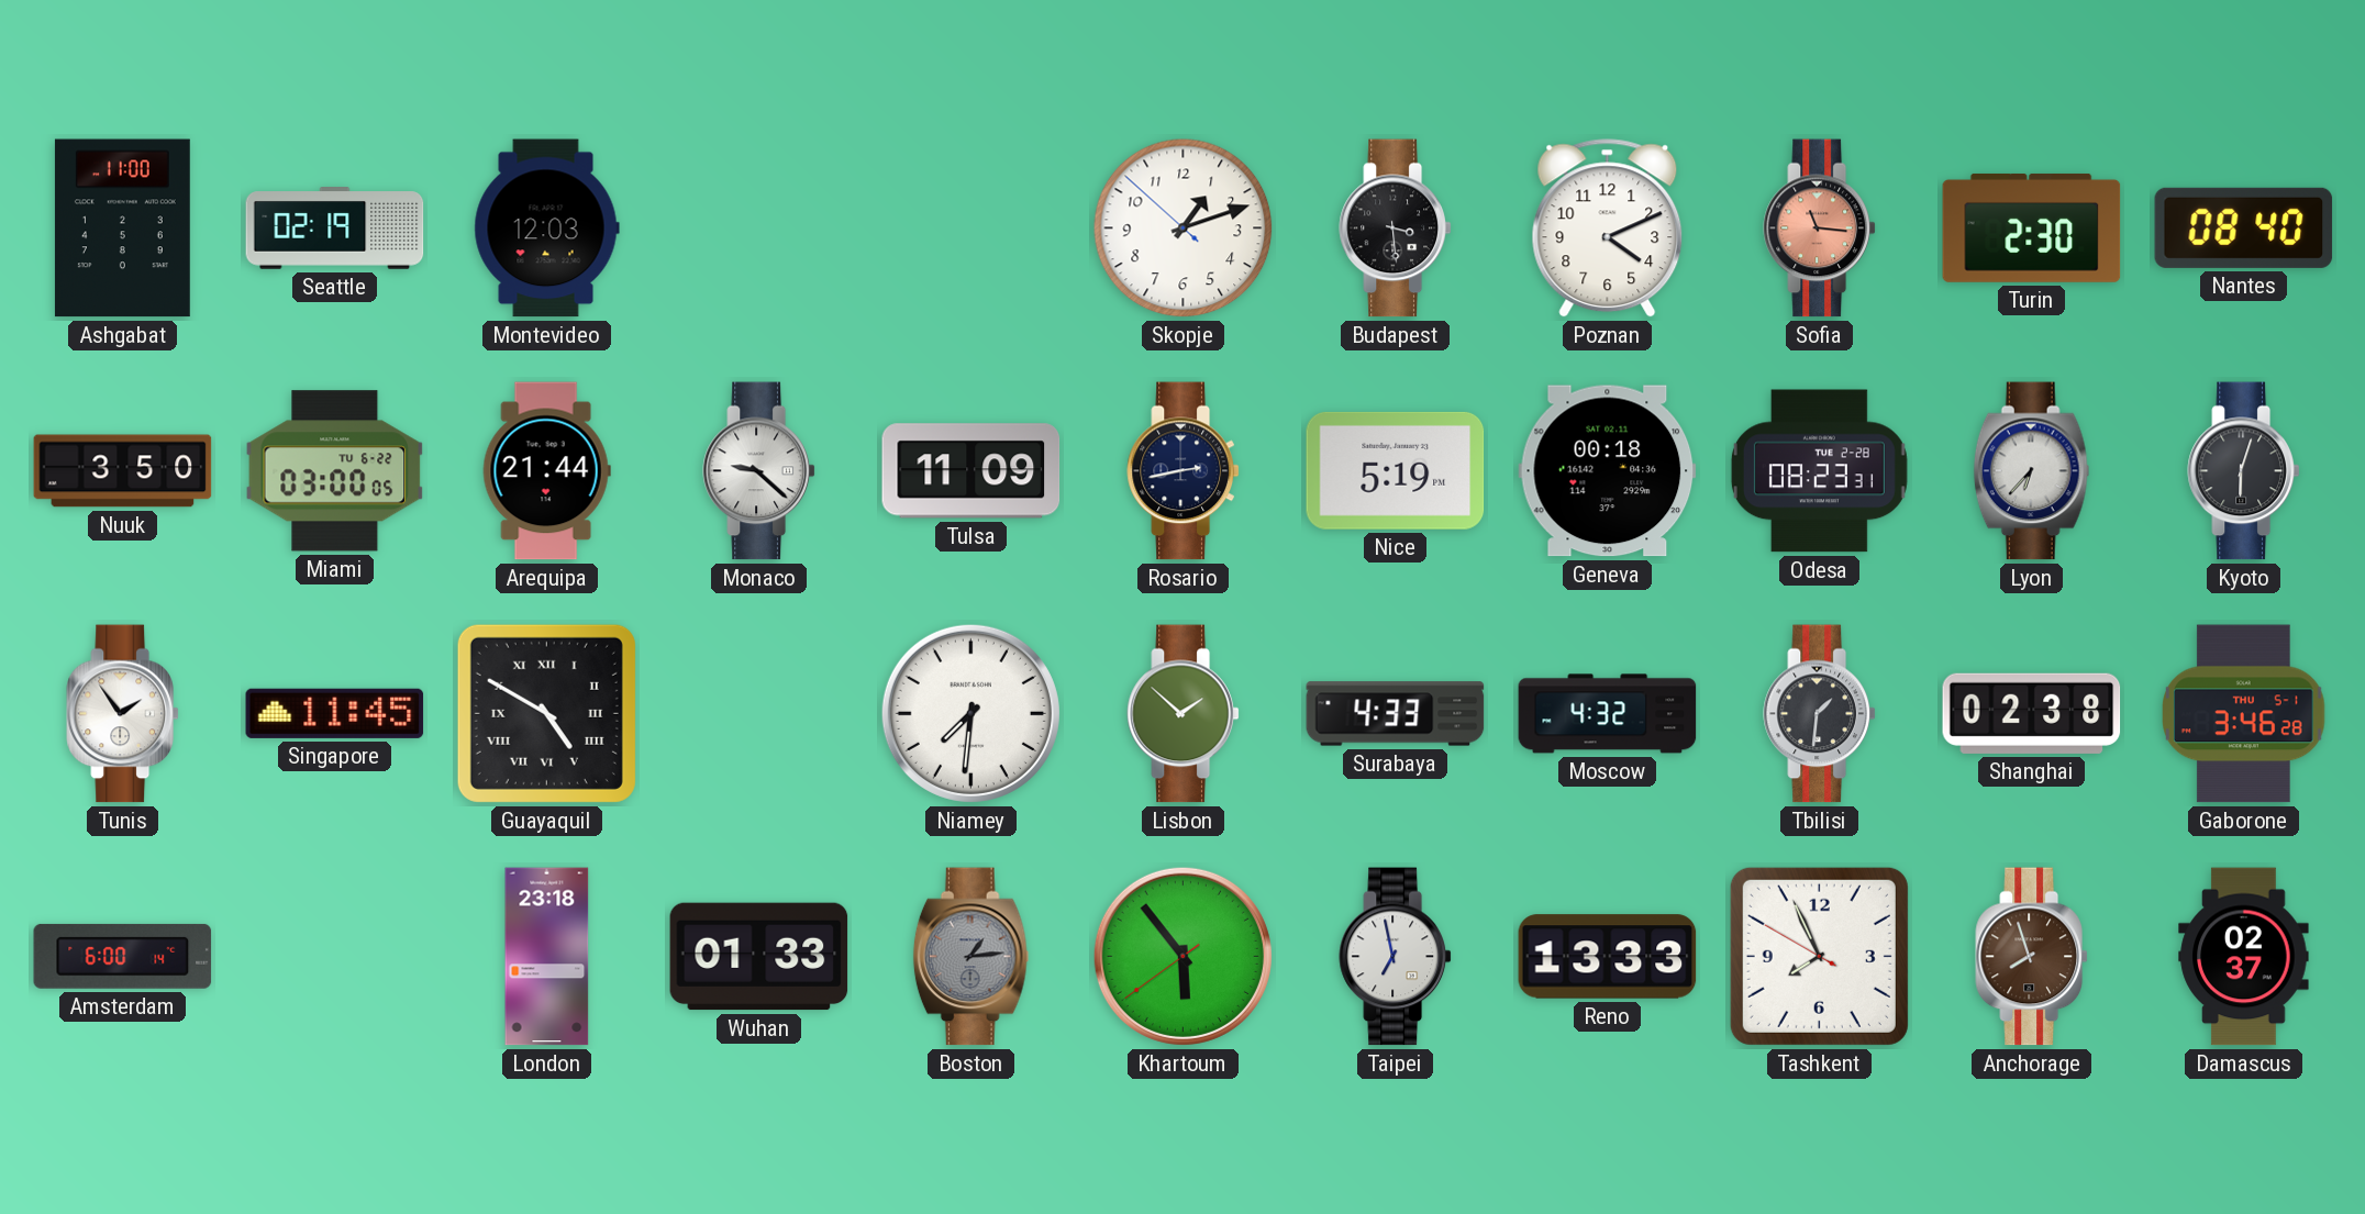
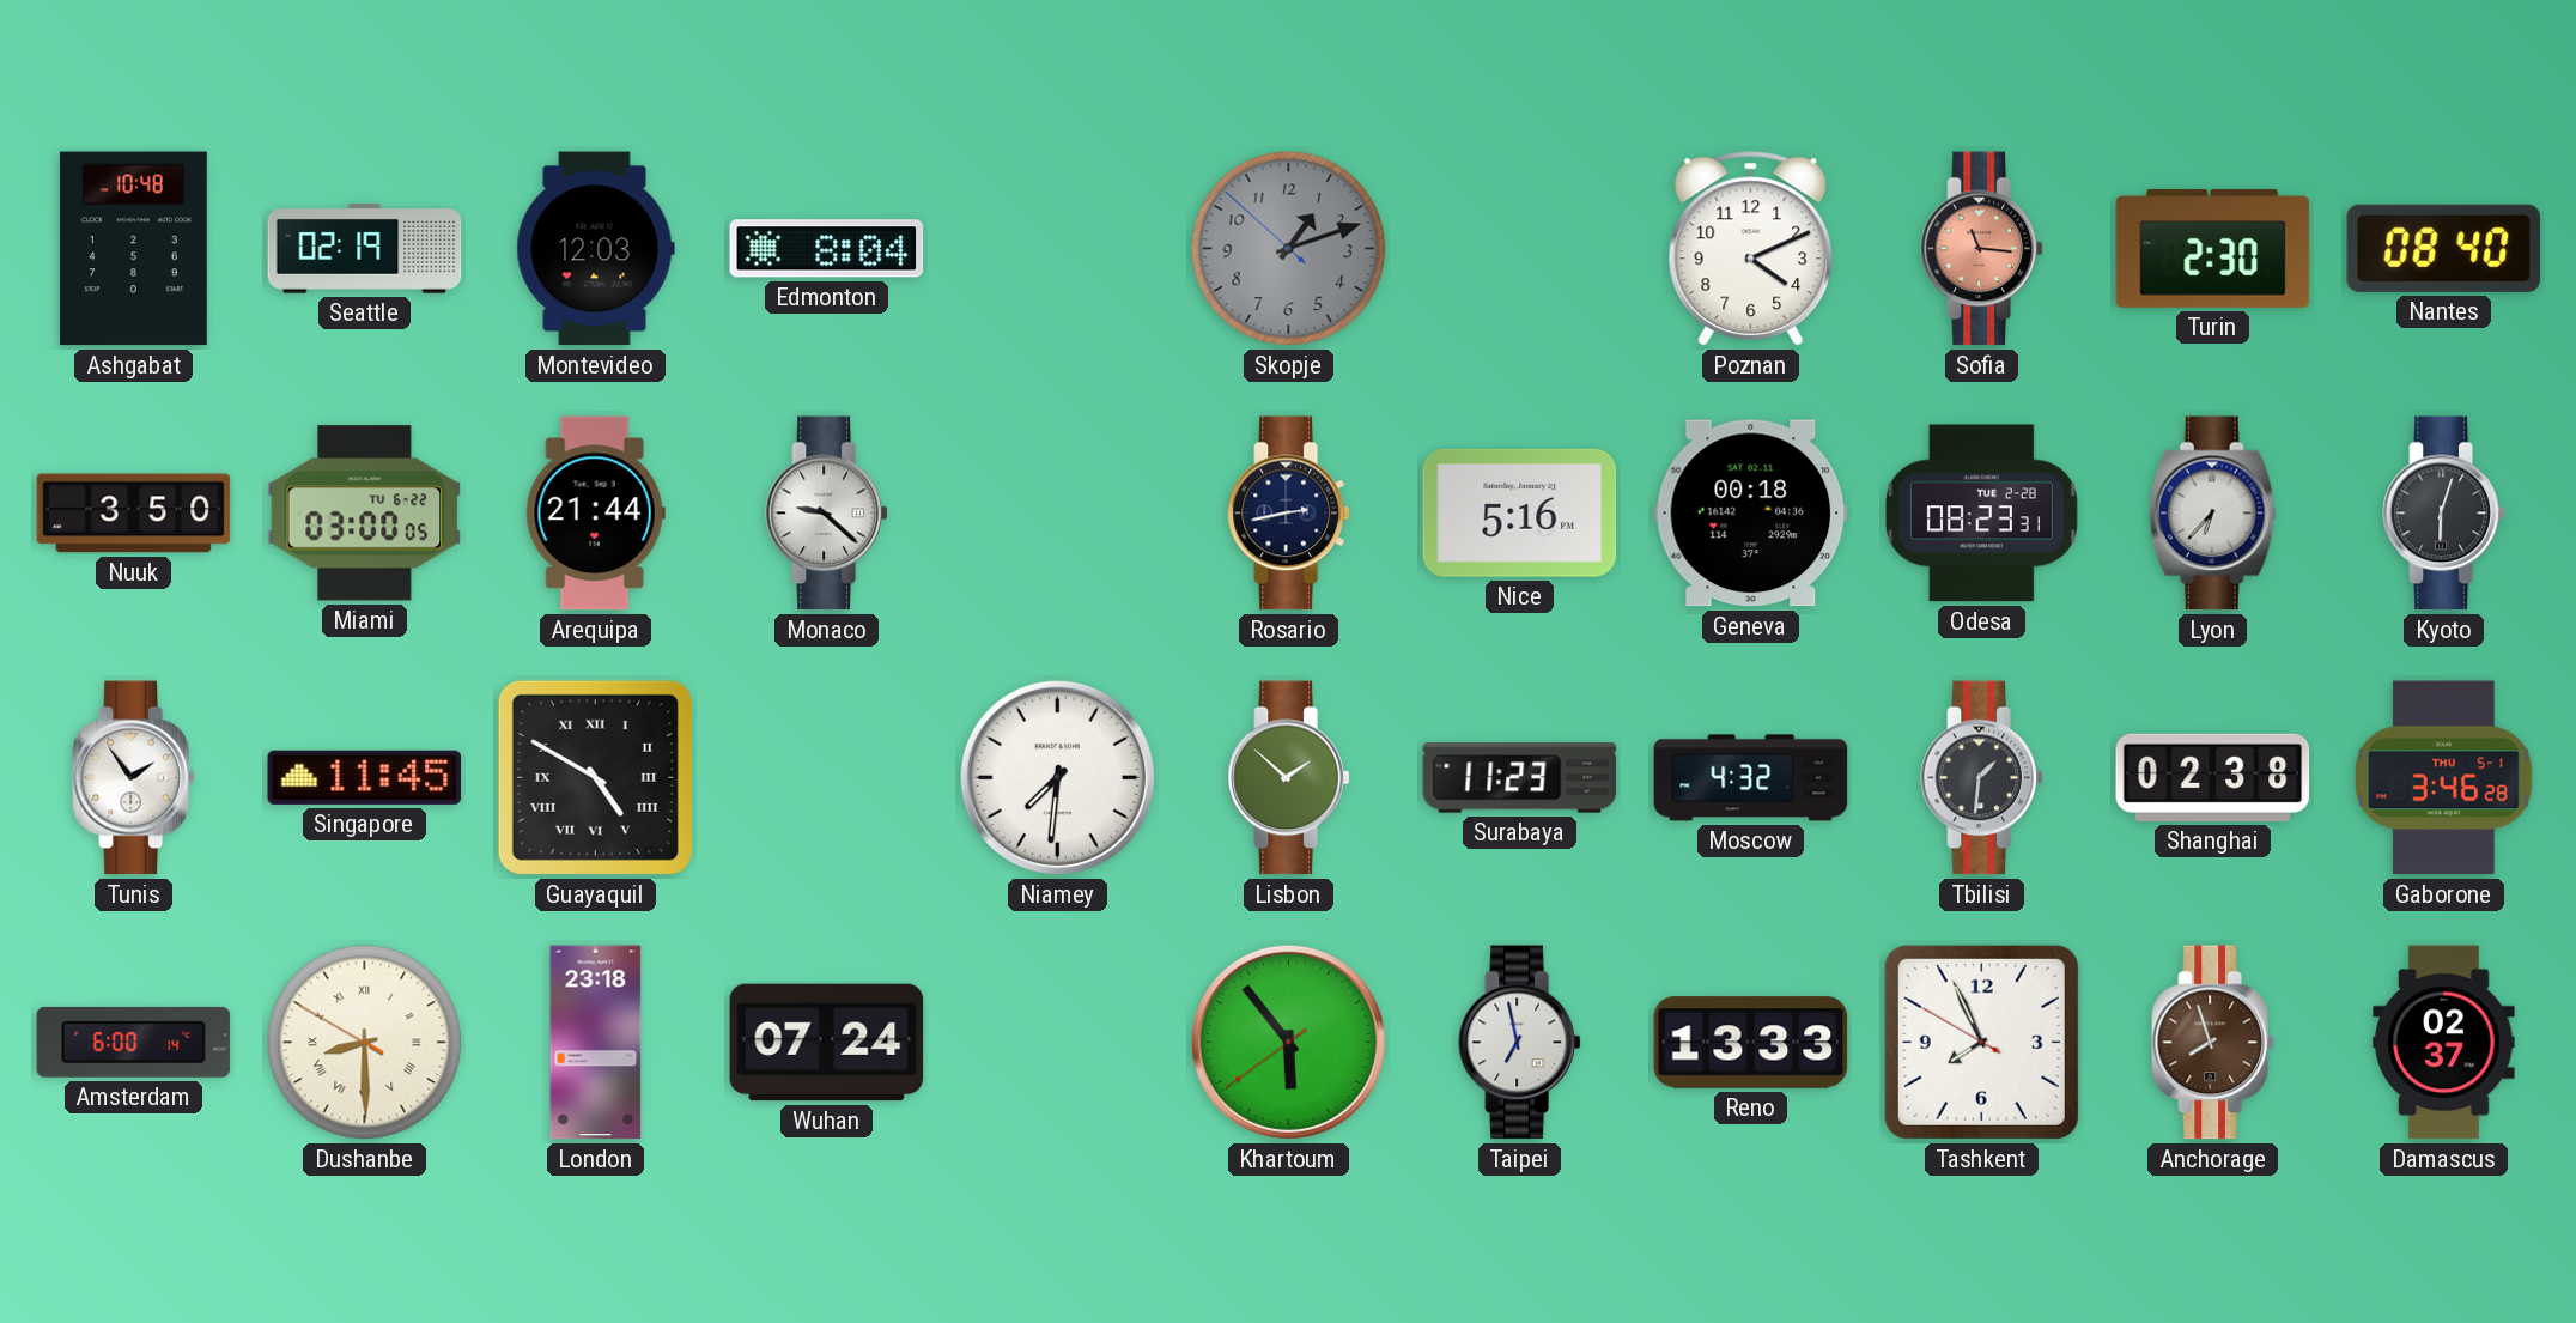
Ashgabat: 11:00 -> 10:48
Edmonton: none -> 8:04
Skopje dial: white -> grey
Budapest: 3:29 -> none
Tulsa: 11:09 -> none
Nice: 5:19 -> 5:16
Surabaya: 4:33 -> 11:23
Dushanbe: none -> 8:29
Wuhan: 01:33 -> 07:24
Boston: 1:14 -> none
